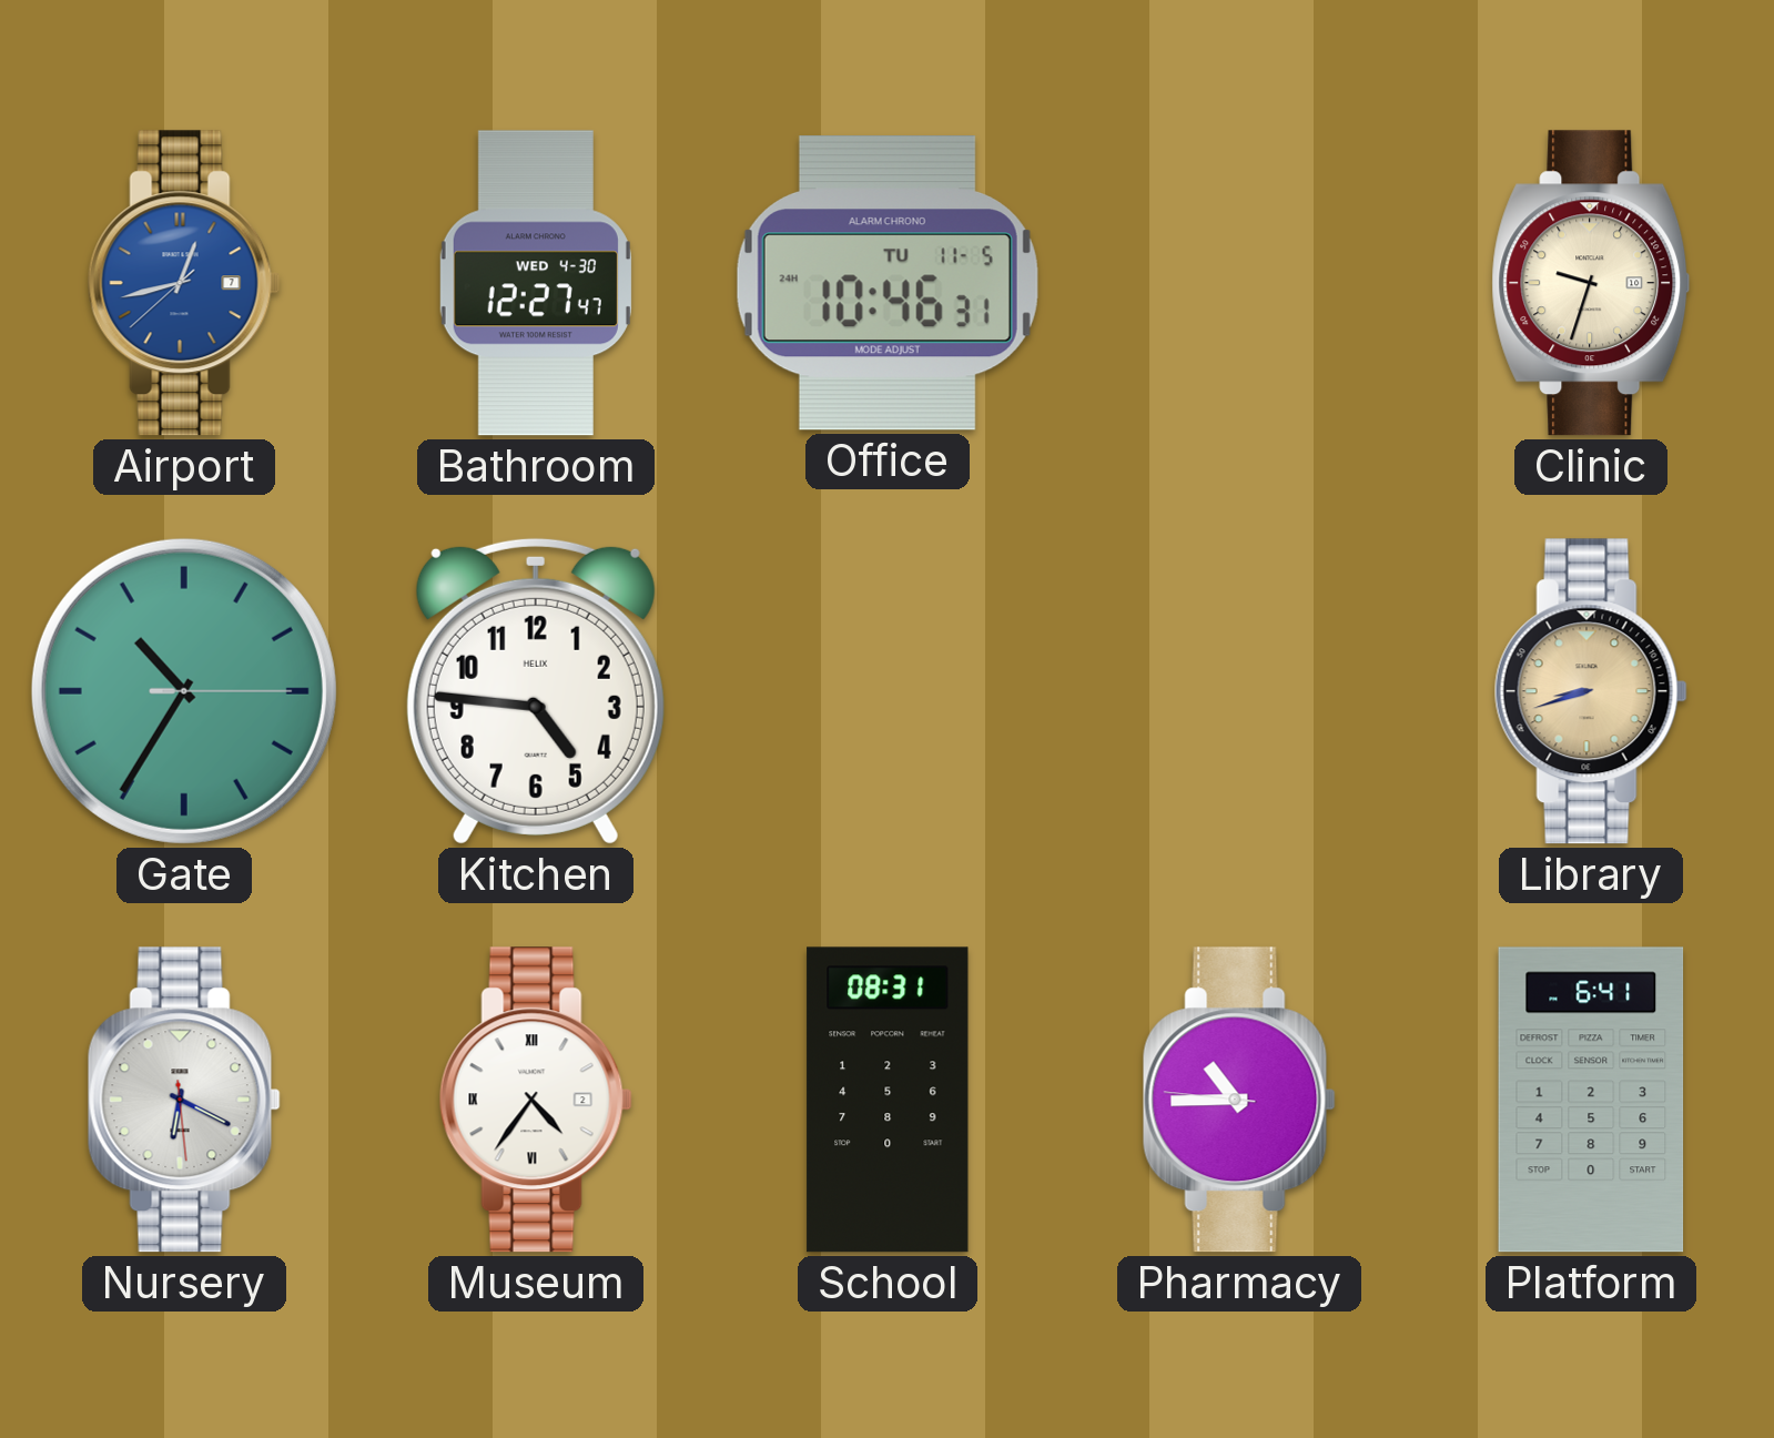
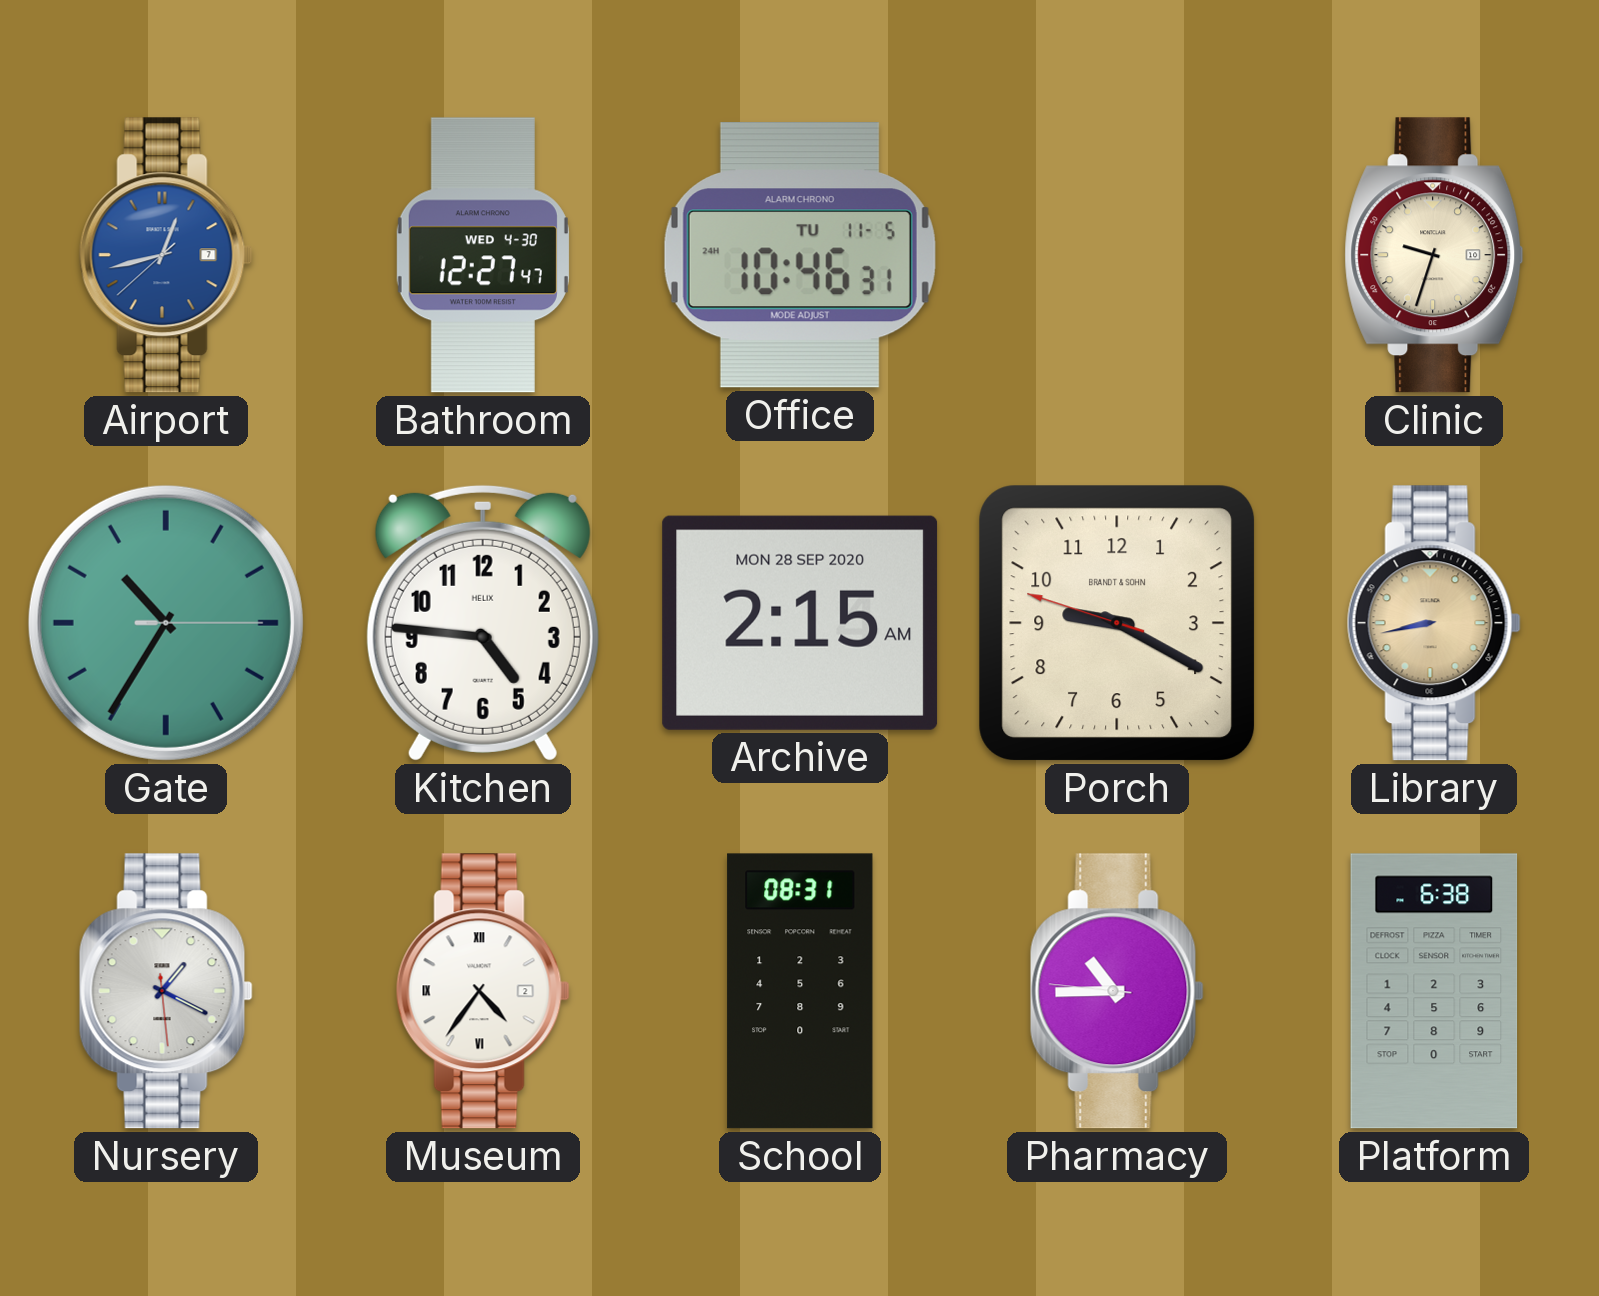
Archive: none -> 2:15
Porch: none -> 9:19
Library: 8:42 -> 8:43
Nursery: 6:19 -> 1:19
Platform: 6:41 -> 6:38
